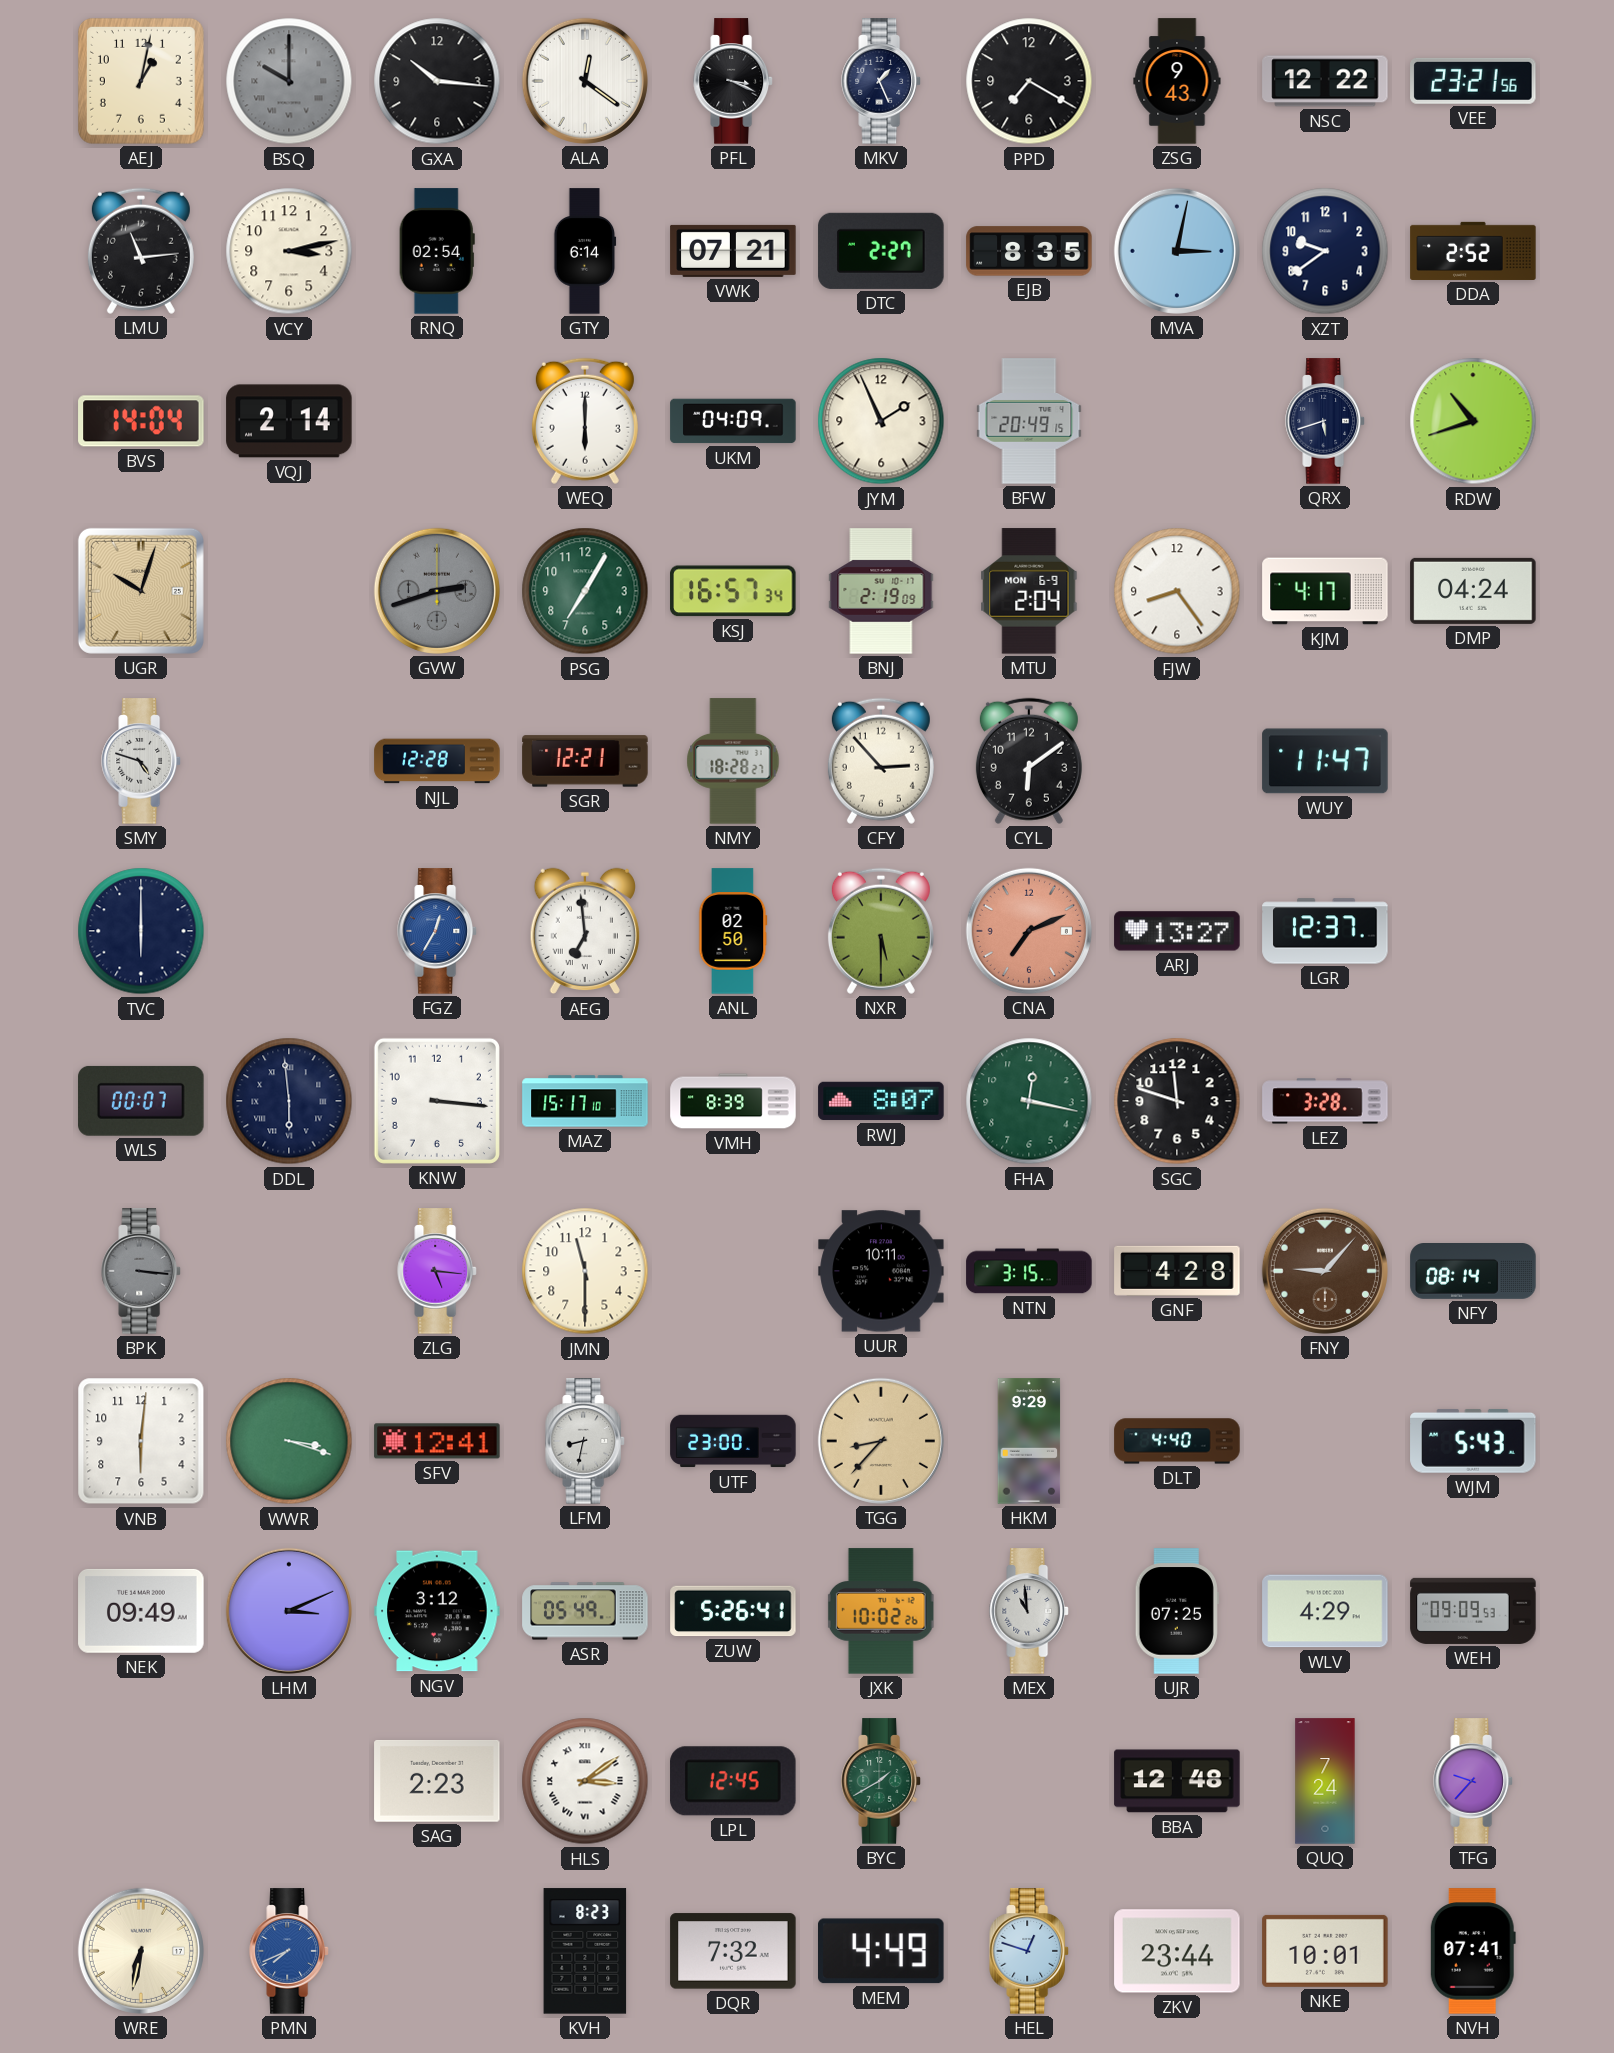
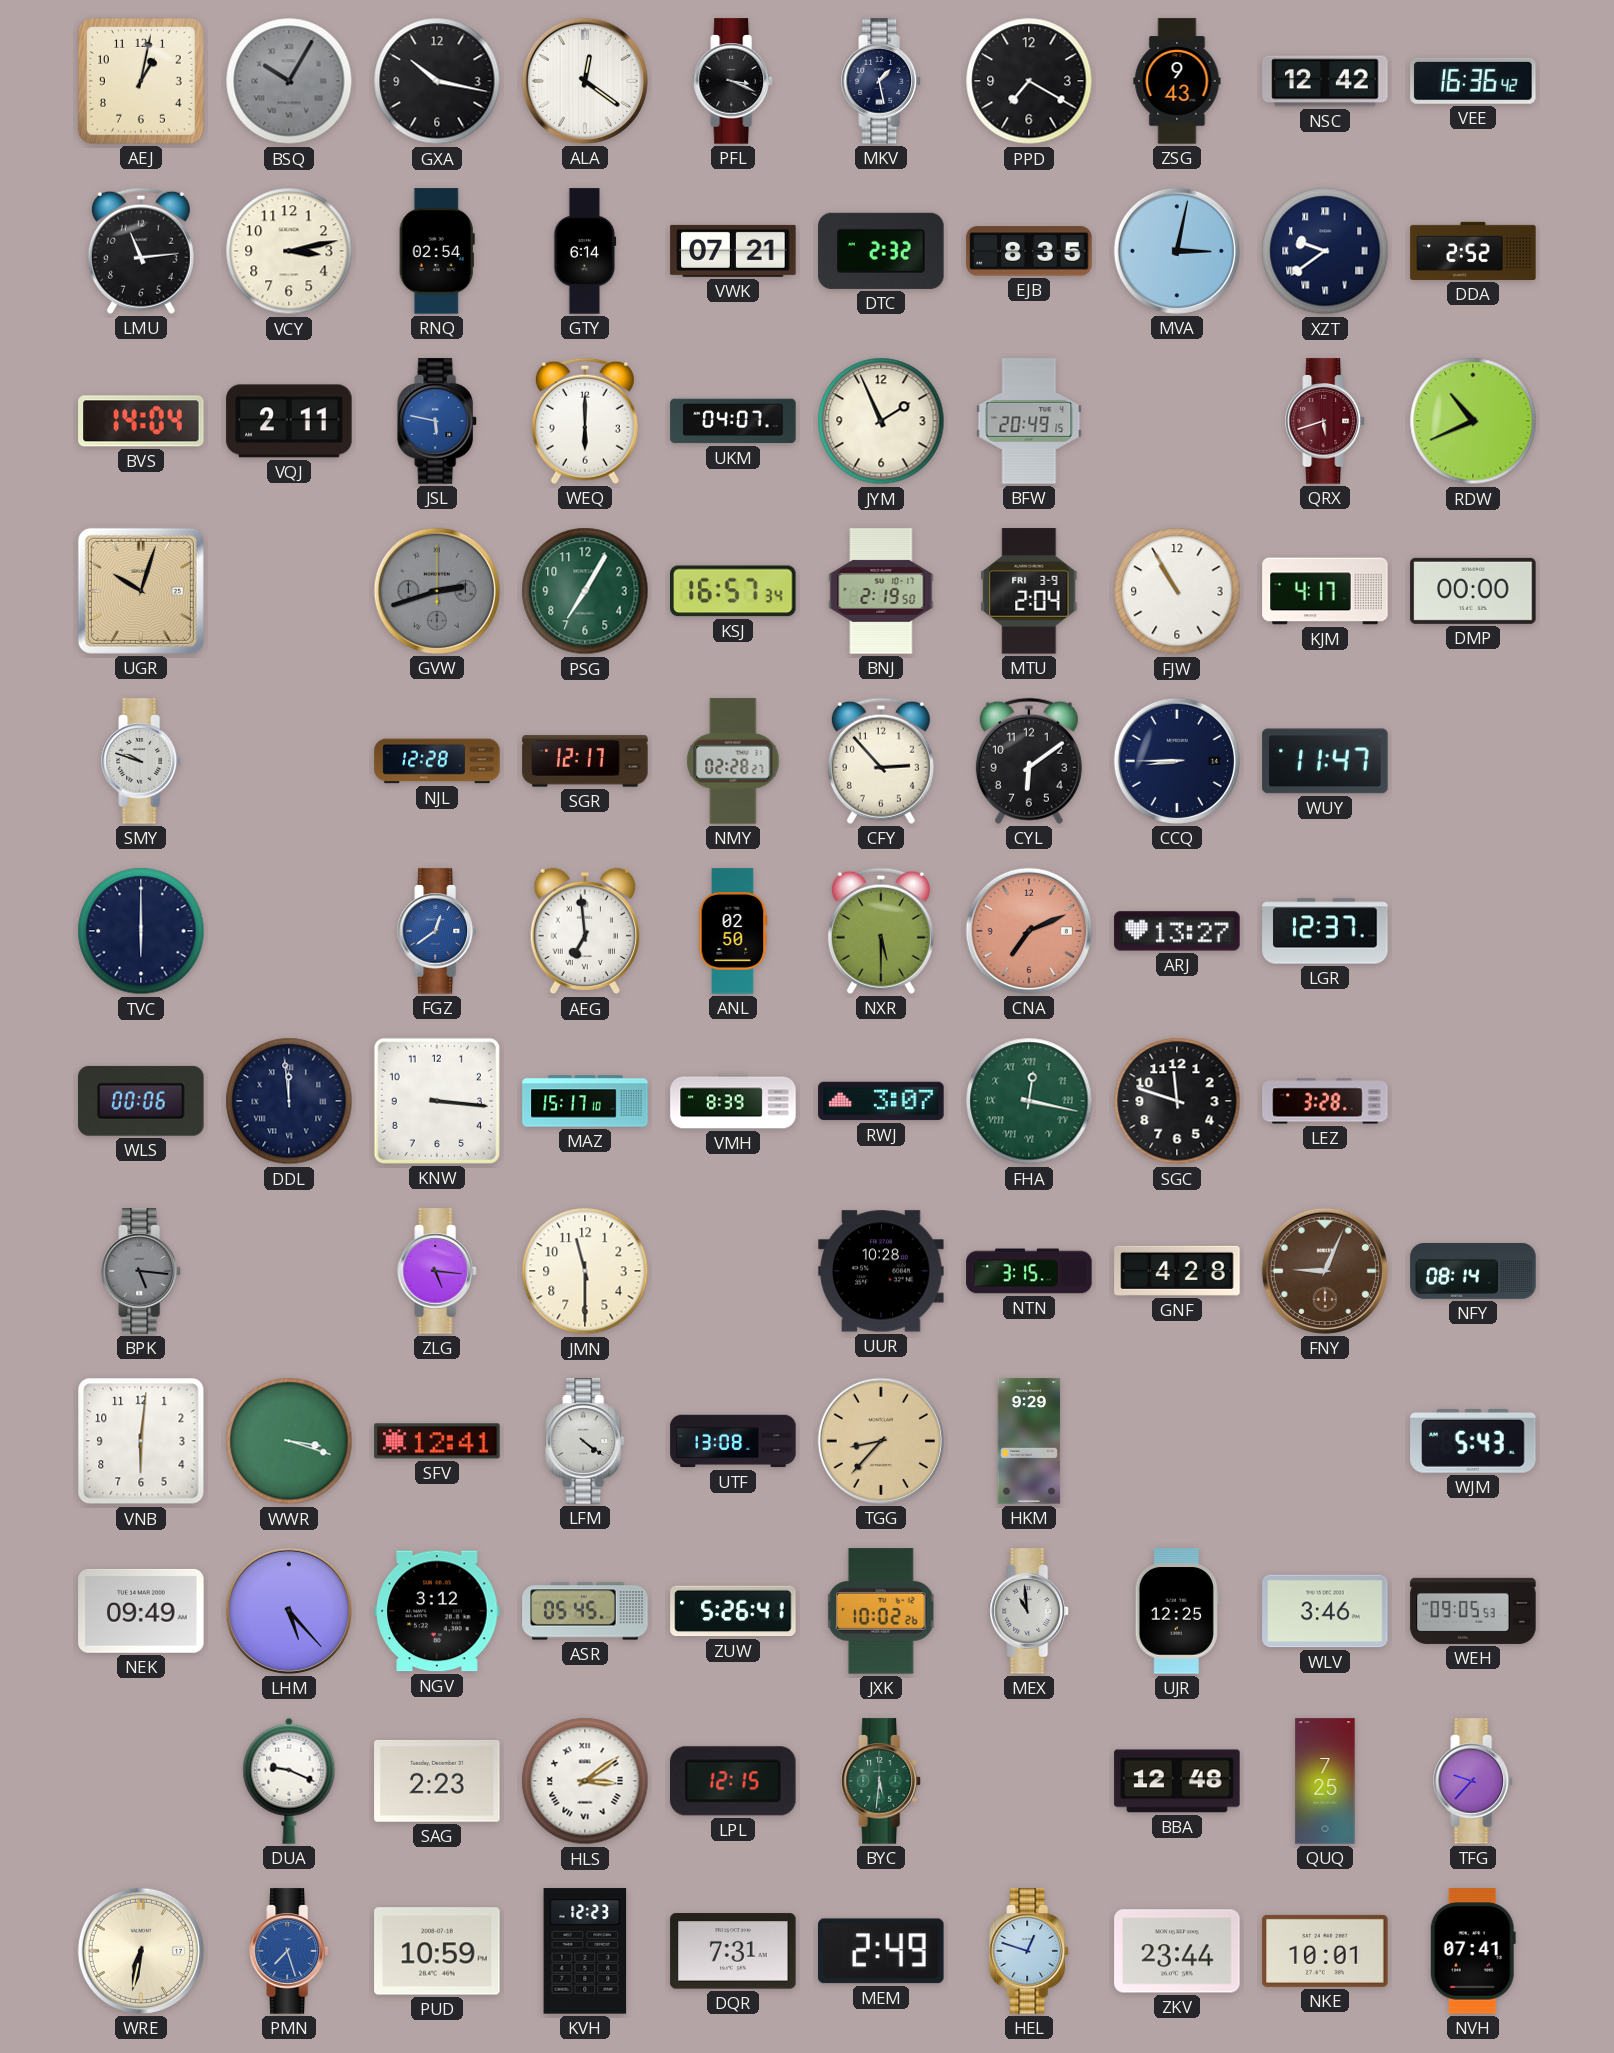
BSQ: 10:00 -> 10:05
GXA: 10:16 -> 10:17
MKV: 1:26 -> 1:28
NSC: 12:22 -> 12:42
VEE: 23:21 -> 16:36
DTC: 2:27 -> 2:32
XZT numerals: Arabic -> Roman
VQJ: 2:14 -> 2:11
JSL: none -> 5:47
UKM: 04:09 -> 04:07
QRX dial: navy -> burgundy
RDW: 10:42 -> 10:41
BNJ: 2:19:09 -> 2:19:50
MTU date: MON 6-9 -> FRI 3-9
FJW: 8:24 -> 10:55
DMP: 04:24 -> 00:00
SMY: 4:48 -> 9:48
SGR: 12:21 -> 12:17
NMY: 18:28 -> 02:28
CCQ: none -> 8:45
FGZ: 12:35 -> 12:39
WLS: 00:07 -> 00:06
DDL: 5:59 -> 11:59
RWJ: 8:07 -> 3:07
FHA numerals: Arabic -> Roman
BPK: 3:16 -> 5:16
UUR: 10:11 -> 10:28
FNY: 9:07 -> 9:04
LFM: 8:32 -> 4:21
UTF: 23:00 -> 13:08
DLT: 4:40 -> none
LHM: 3:11 -> 5:23
ASR: 05:49 -> 05:45
UJR: 07:25 -> 12:25
WLV: 4:29 -> 3:46
WEH: 09:09 -> 09:05
DUA: none -> 9:19
LPL: 12:45 -> 12:15
BYC: 1:40 -> 5:31
QUQ: 7:24 -> 7:25
PMN: 7:41 -> 7:27
PUD: none -> 10:59
KVH: 8:23 -> 12:23
DQR: 7:32 -> 7:31
MEM: 4:49 -> 2:49
